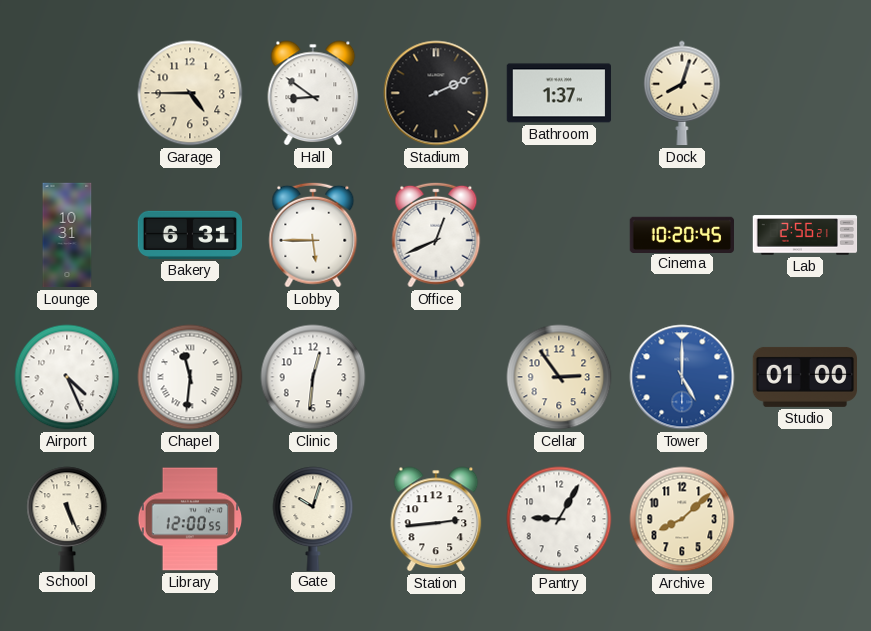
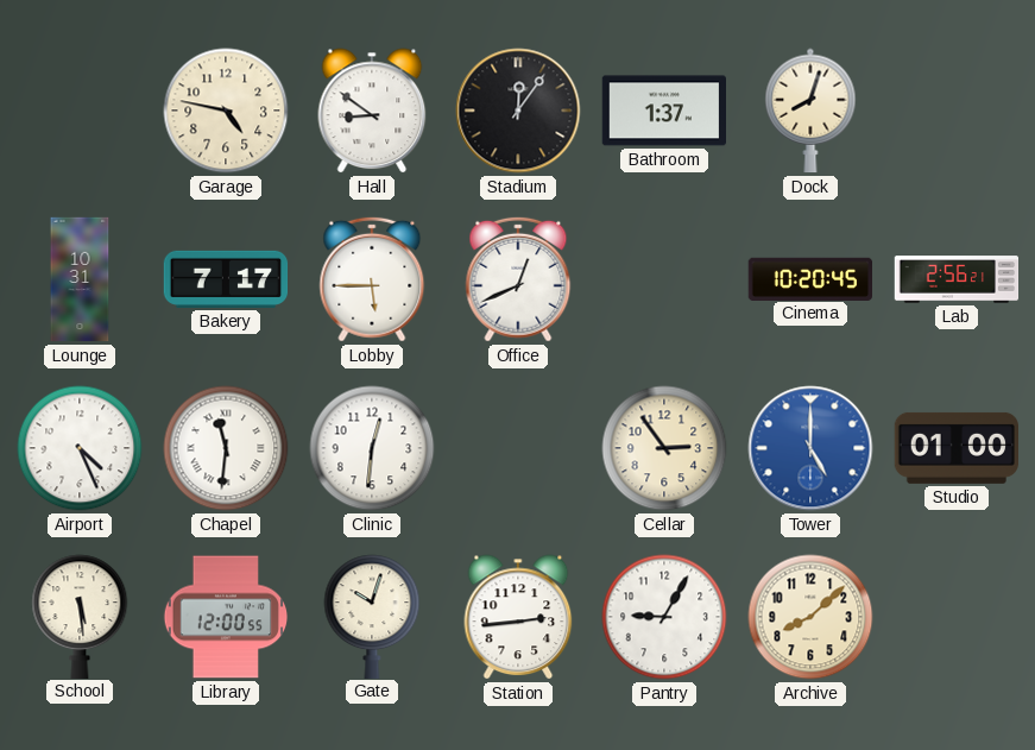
Garage: 4:45 -> 4:47
Stadium: 2:11 -> 12:06
Bakery: 6:31 -> 7:17
School: 5:26 -> 5:29
